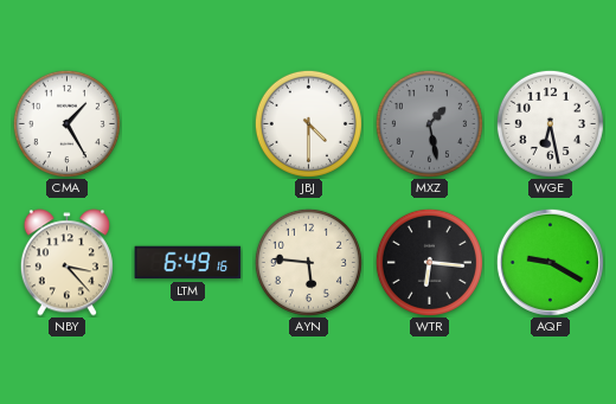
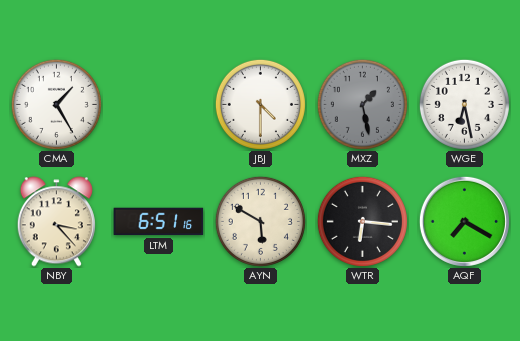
LTM: 6:49 -> 6:51
AYN: 5:46 -> 5:50
AQF: 9:20 -> 7:20
